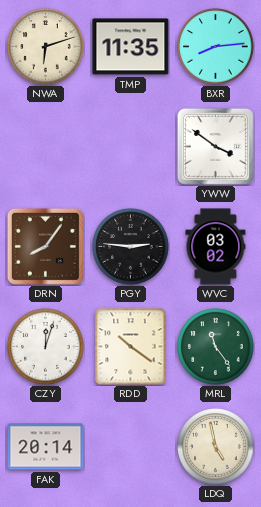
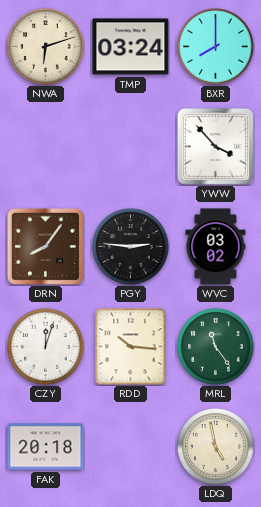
TMP: 11:35 -> 03:24
BXR: 8:14 -> 8:00
YWW: 3:51 -> 3:53
RDD: 10:21 -> 10:16
FAK: 20:14 -> 20:18
